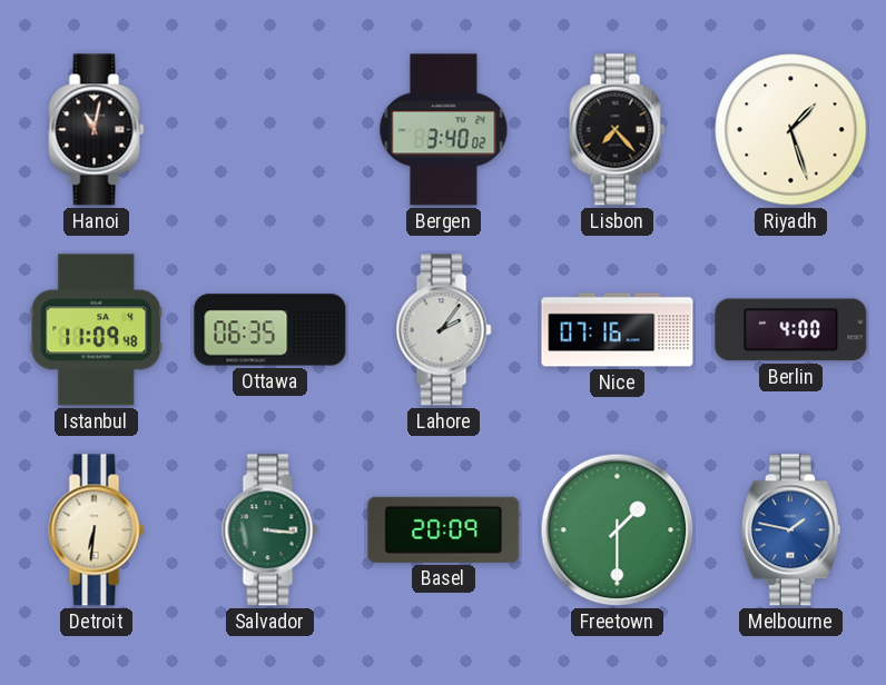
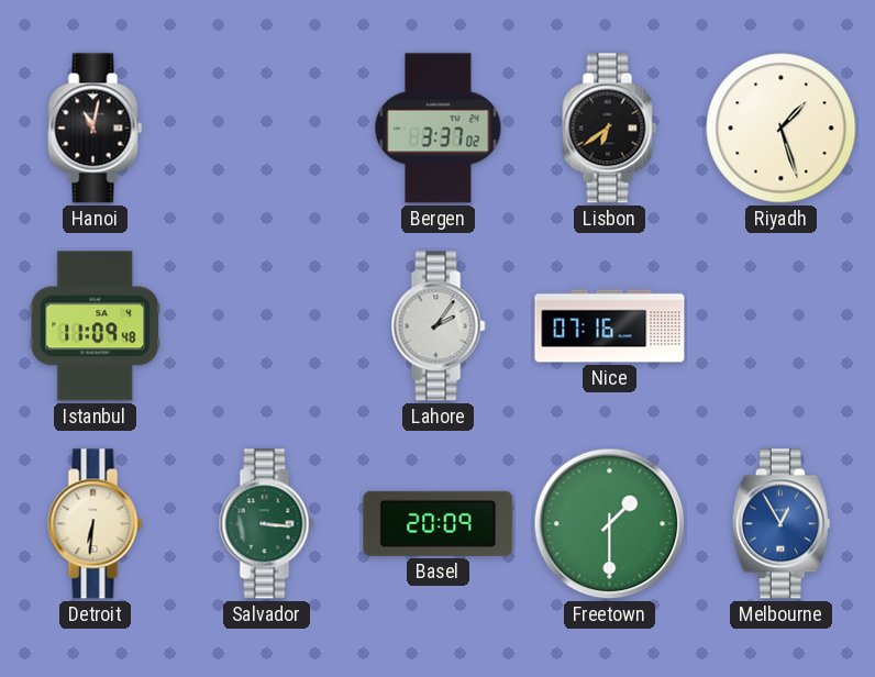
Bergen: 3:40 -> 3:37
Lisbon: 7:23 -> 6:39
Ottawa: 06:35 -> none
Berlin: 4:00 -> none
Melbourne: 1:47 -> 12:55
